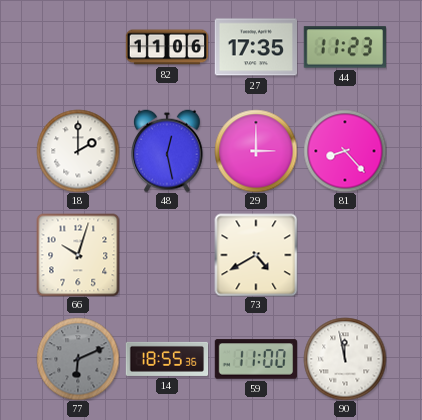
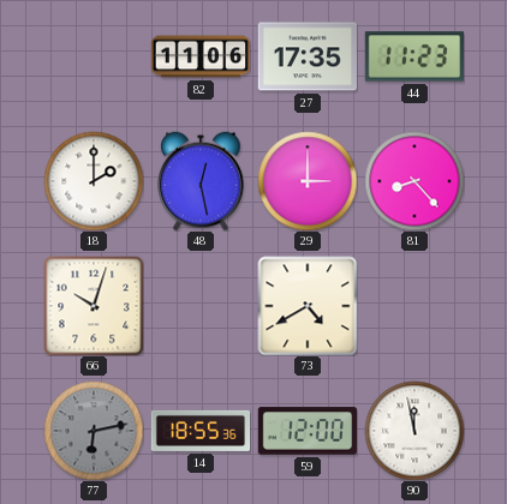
77: 6:11 -> 6:13
59: 11:00 -> 12:00
